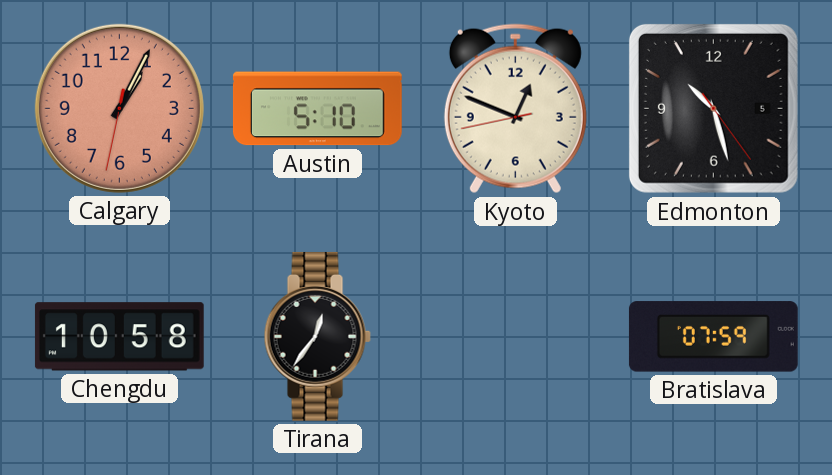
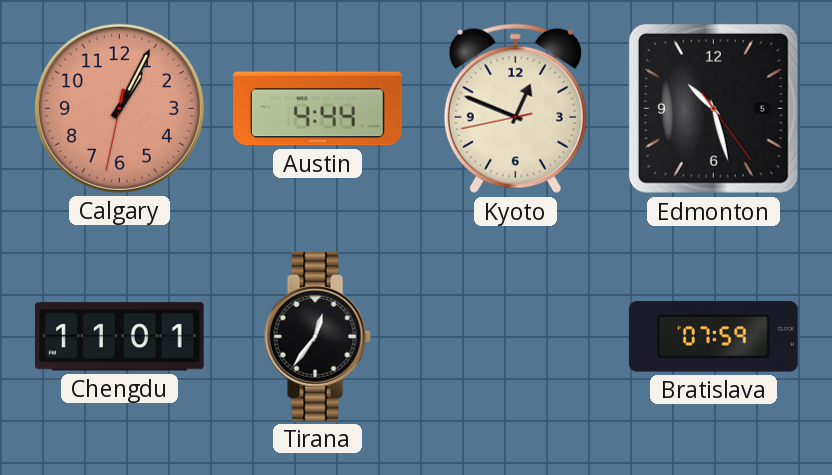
Austin: 5:10 -> 4:44
Chengdu: 10:58 -> 11:01
